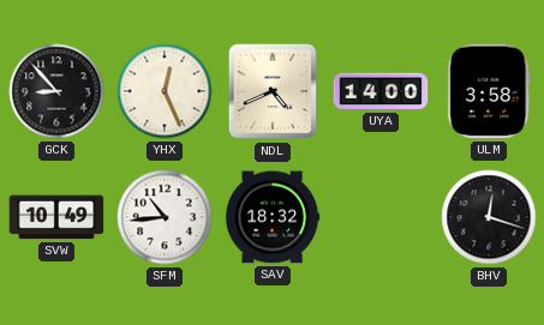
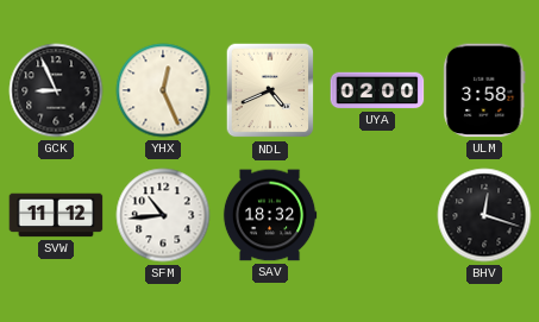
GCK: 8:53 -> 8:56
UYA: 14:00 -> 02:00
SVW: 10:49 -> 11:12
